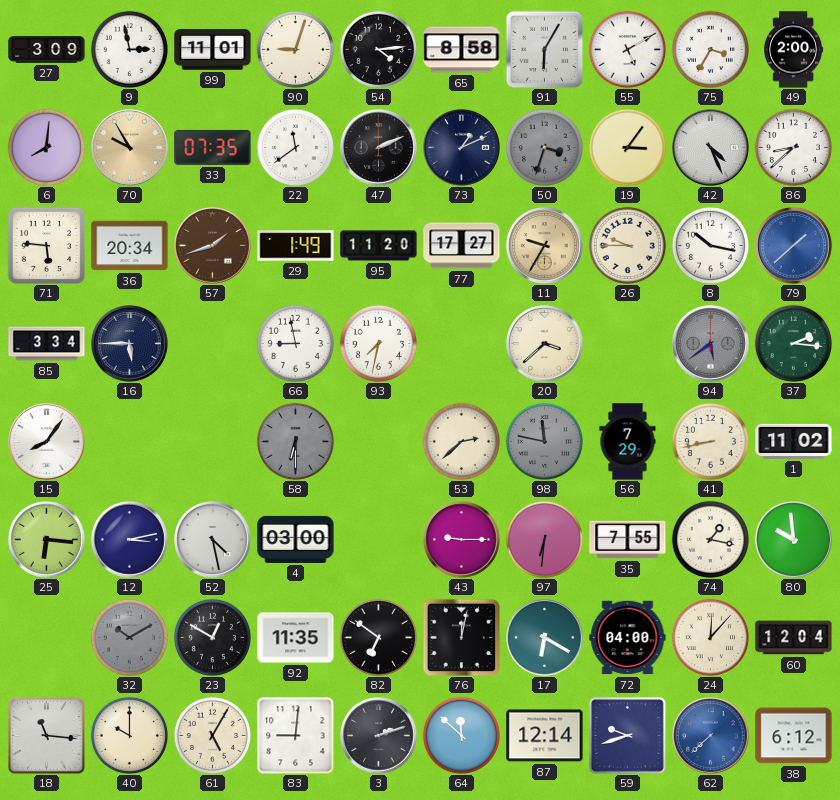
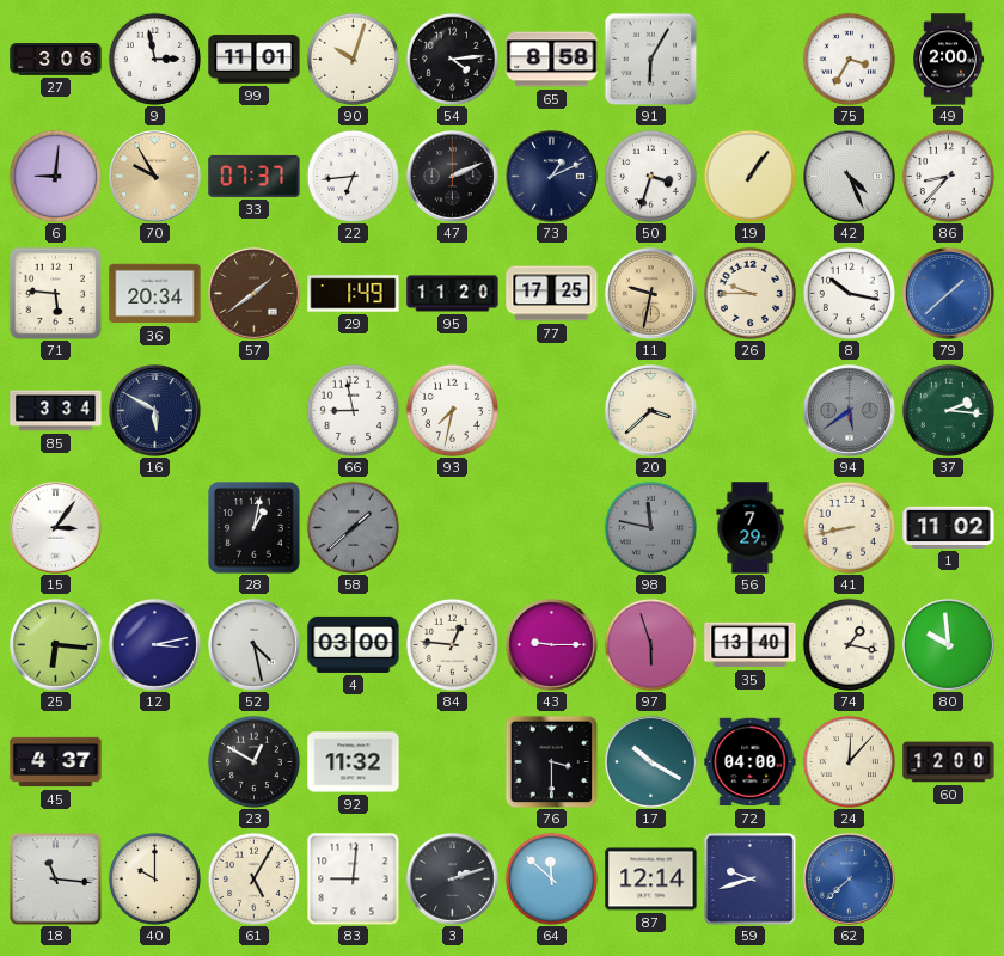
27: 3:09 -> 3:06
90: 9:03 -> 10:03
55: 5:10 -> none
6: 8:01 -> 9:01
33: 07:35 -> 07:37
22: 11:39 -> 6:44
50 dial: grey -> white
19: 3:06 -> 1:06
86: 8:38 -> 8:37
57: 1:42 -> 1:39
77: 17:27 -> 17:25
11: 9:35 -> 9:32
16: 5:45 -> 5:50
15: 8:06 -> 3:06
28: none -> 1:02
58: 6:30 -> 1:38
53: 2:38 -> none
84: none -> 12:46
97: 6:31 -> 5:57
35: 7:55 -> 13:40
45: none -> 4:37
32: 10:10 -> none
92: 11:35 -> 11:32
82: 6:51 -> none
76: 12:02 -> 3:30
17: 6:20 -> 10:20
60: 12:04 -> 12:00
38: 6:12 -> none
